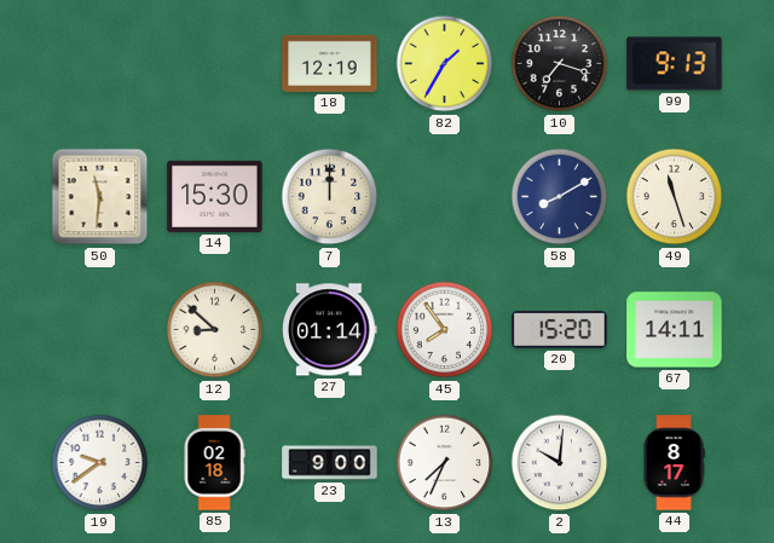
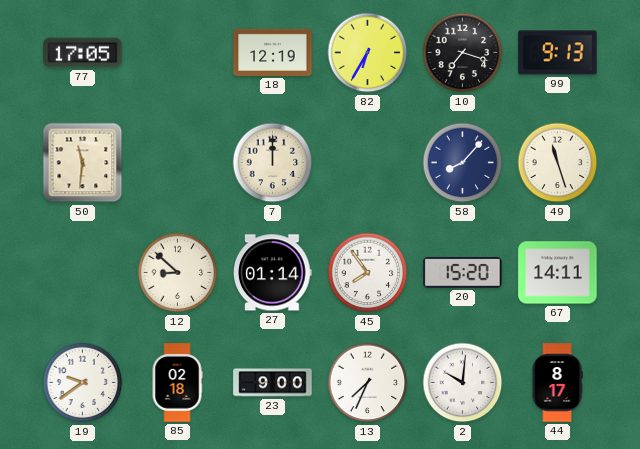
77: none -> 17:05
82: 1:35 -> 6:35
14: 15:30 -> none
58: 8:10 -> 8:07
